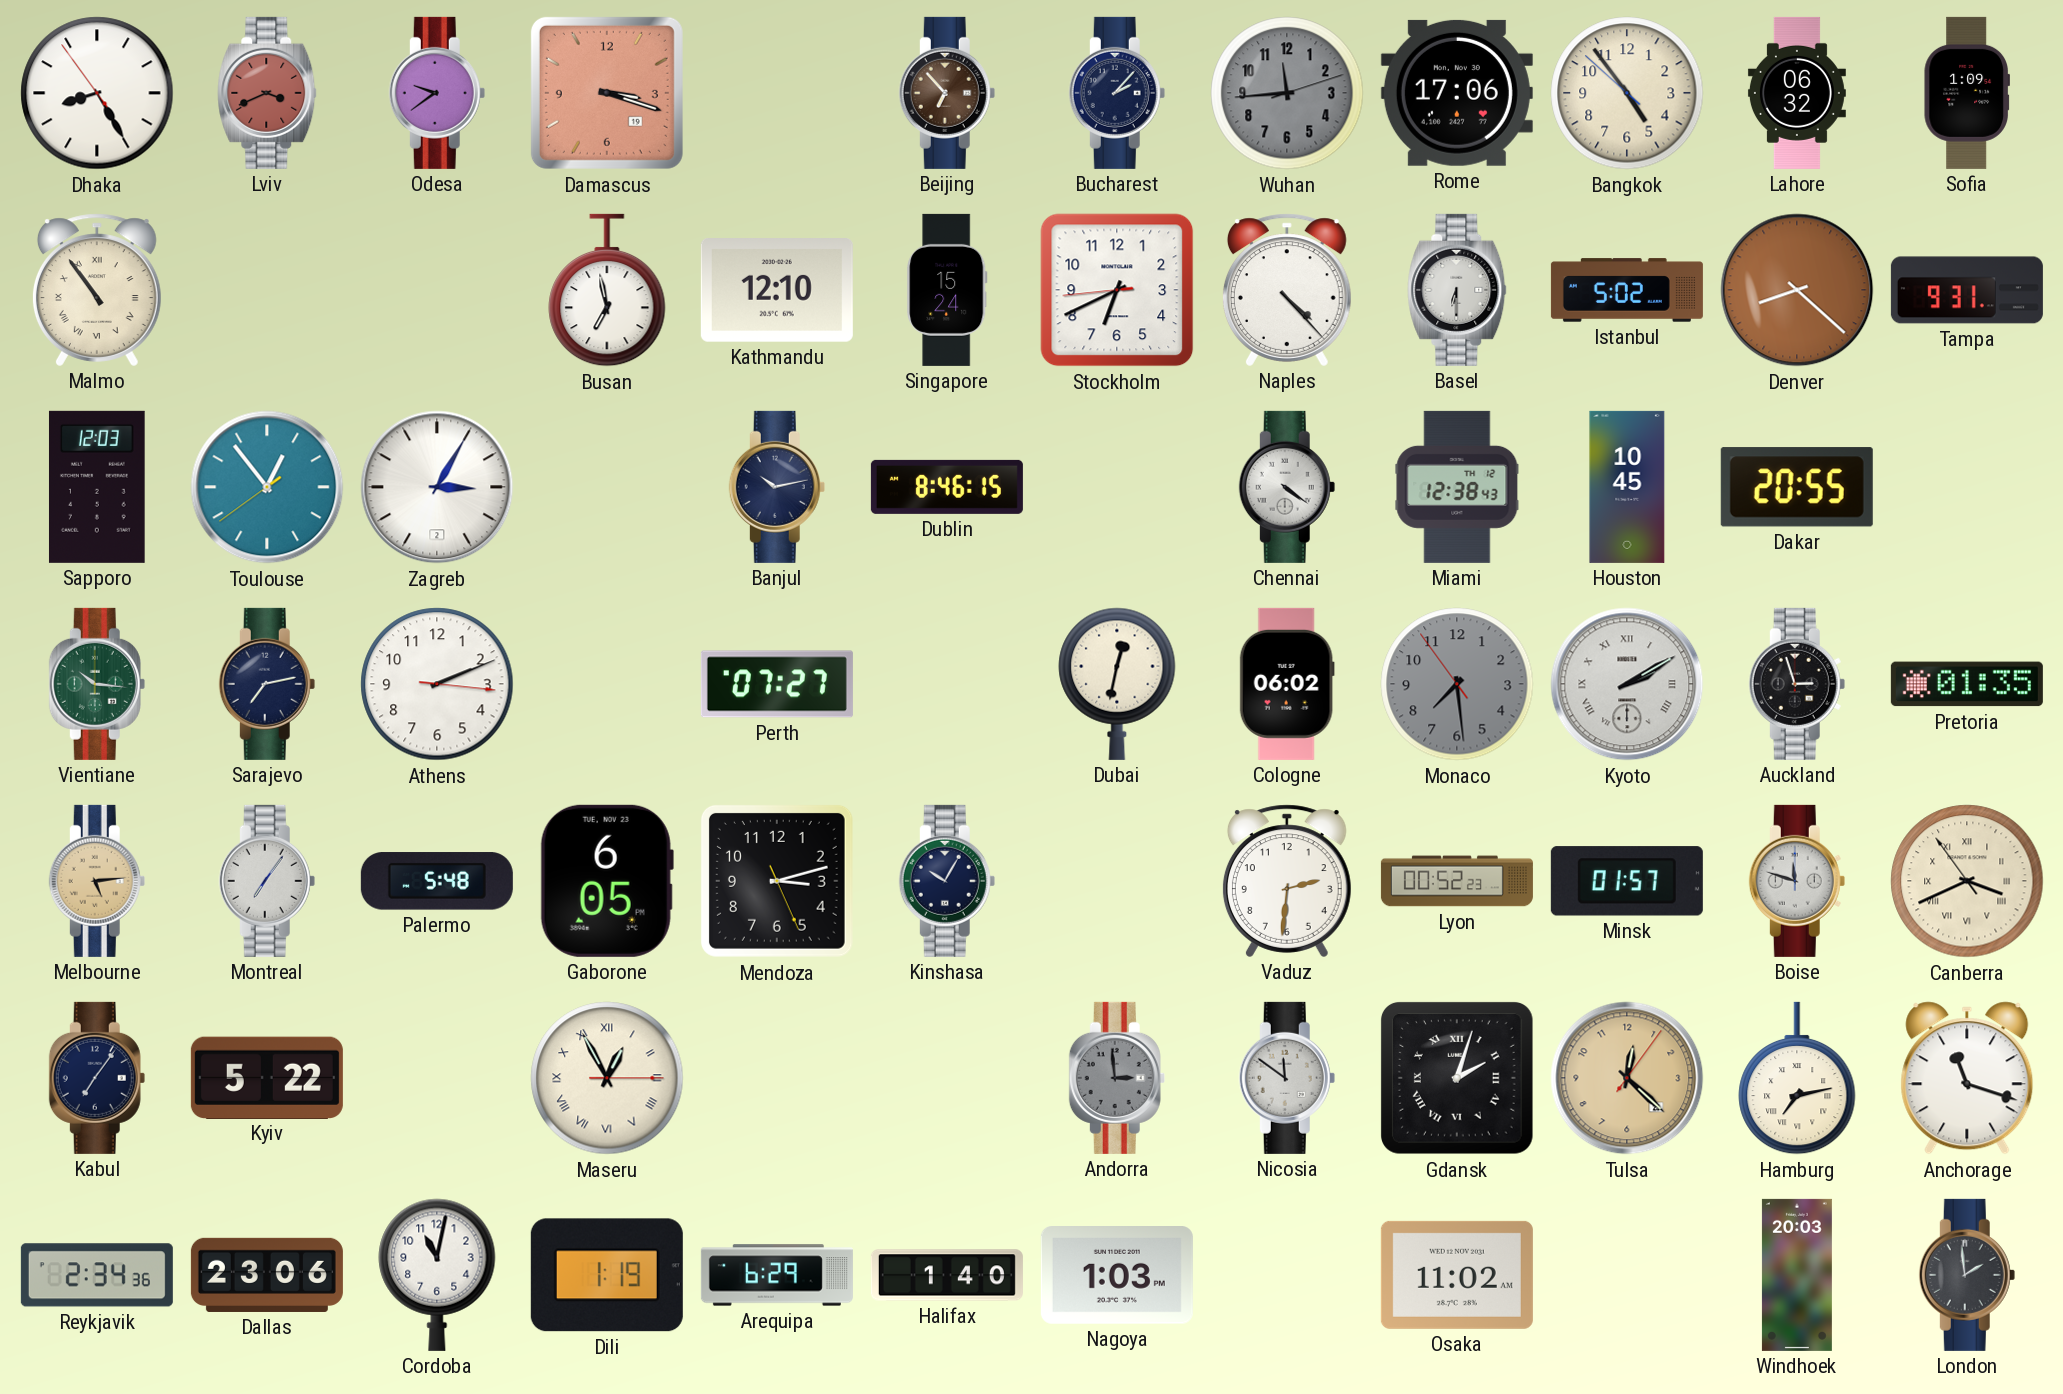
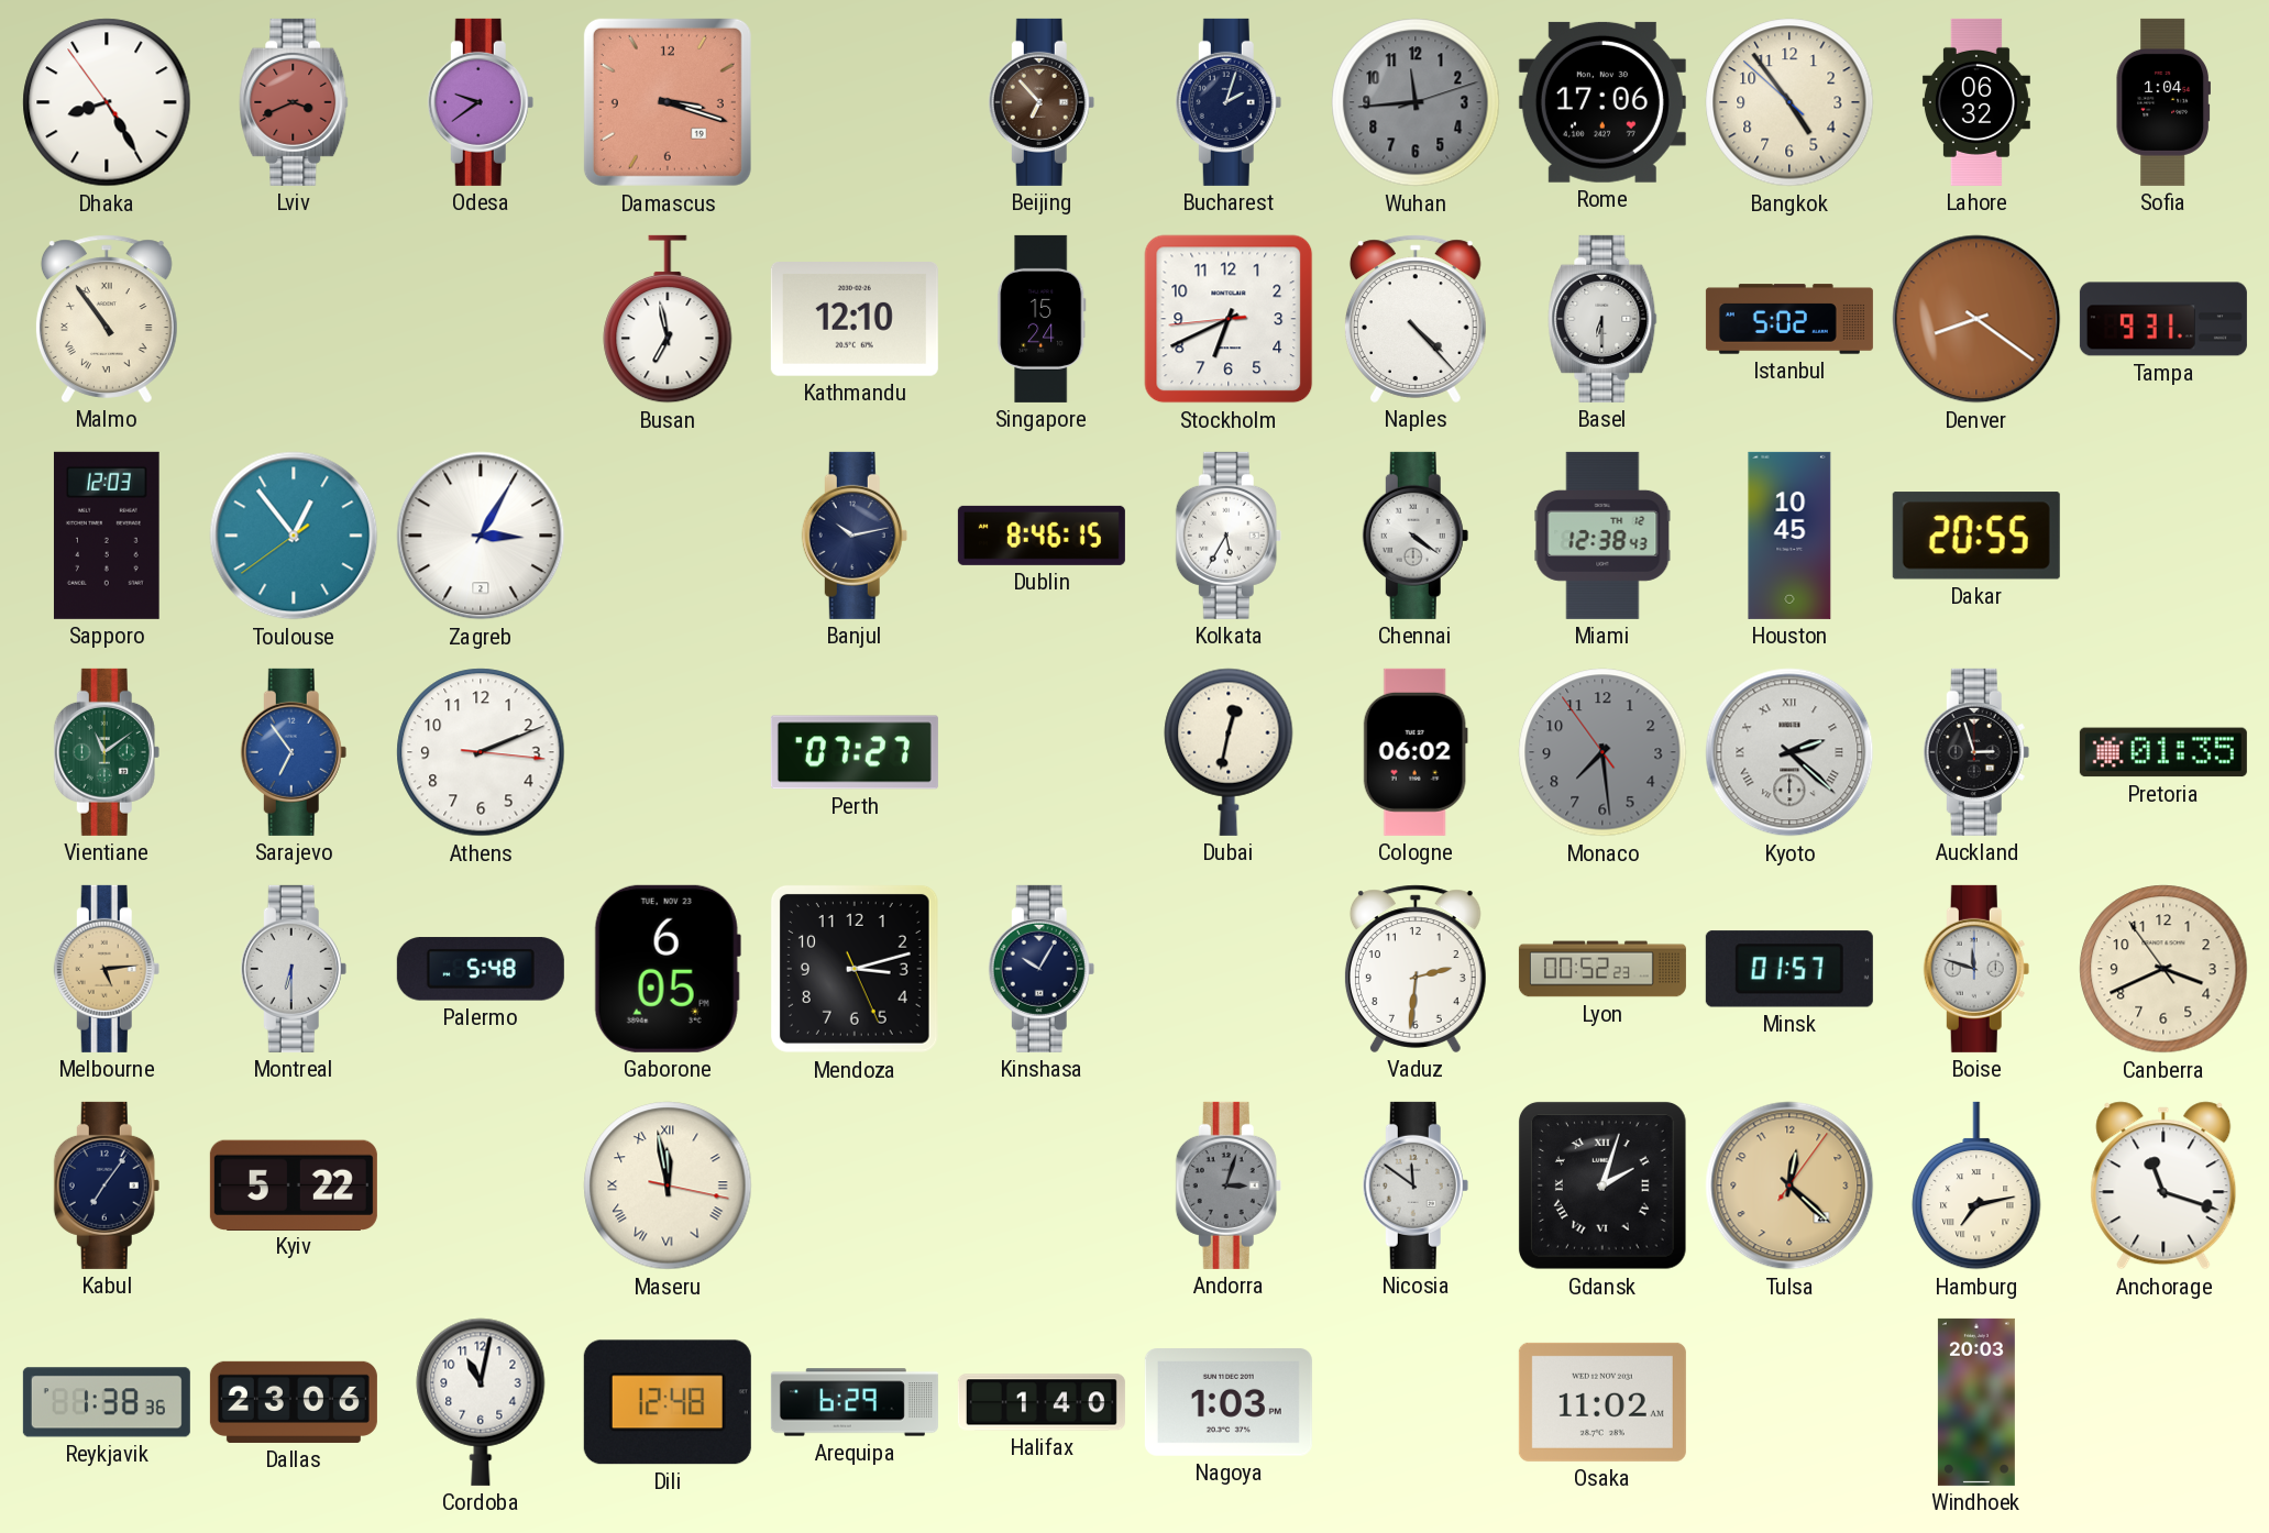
Bucharest: 2:07 -> 2:03
Sofia: 1:09 -> 1:04
Denver: 8:22 -> 8:21
Kolkata: none -> 5:35
Vientiane: 10:16 -> 11:09
Sarajevo: 7:13 -> 6:54
Sarajevo dial: navy -> blue
Kyoto: 2:10 -> 2:22
Montreal: 7:06 -> 6:30
Canberra numerals: Roman -> Arabic
Maseru: 12:55 -> 11:58
Andorra: 2:59 -> 3:03
Reykjavik: 2:34 -> 1:38
Dili: 1:19 -> 12:48
London: 1:59 -> none
